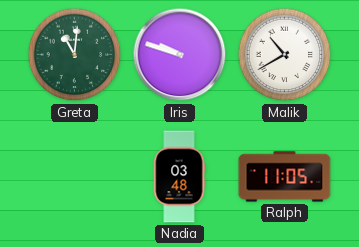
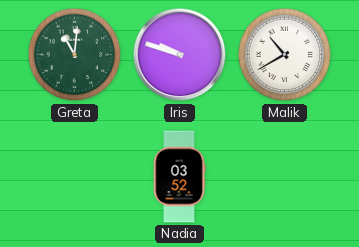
Nadia: 03:48 -> 03:52
Ralph: 11:05 -> none
